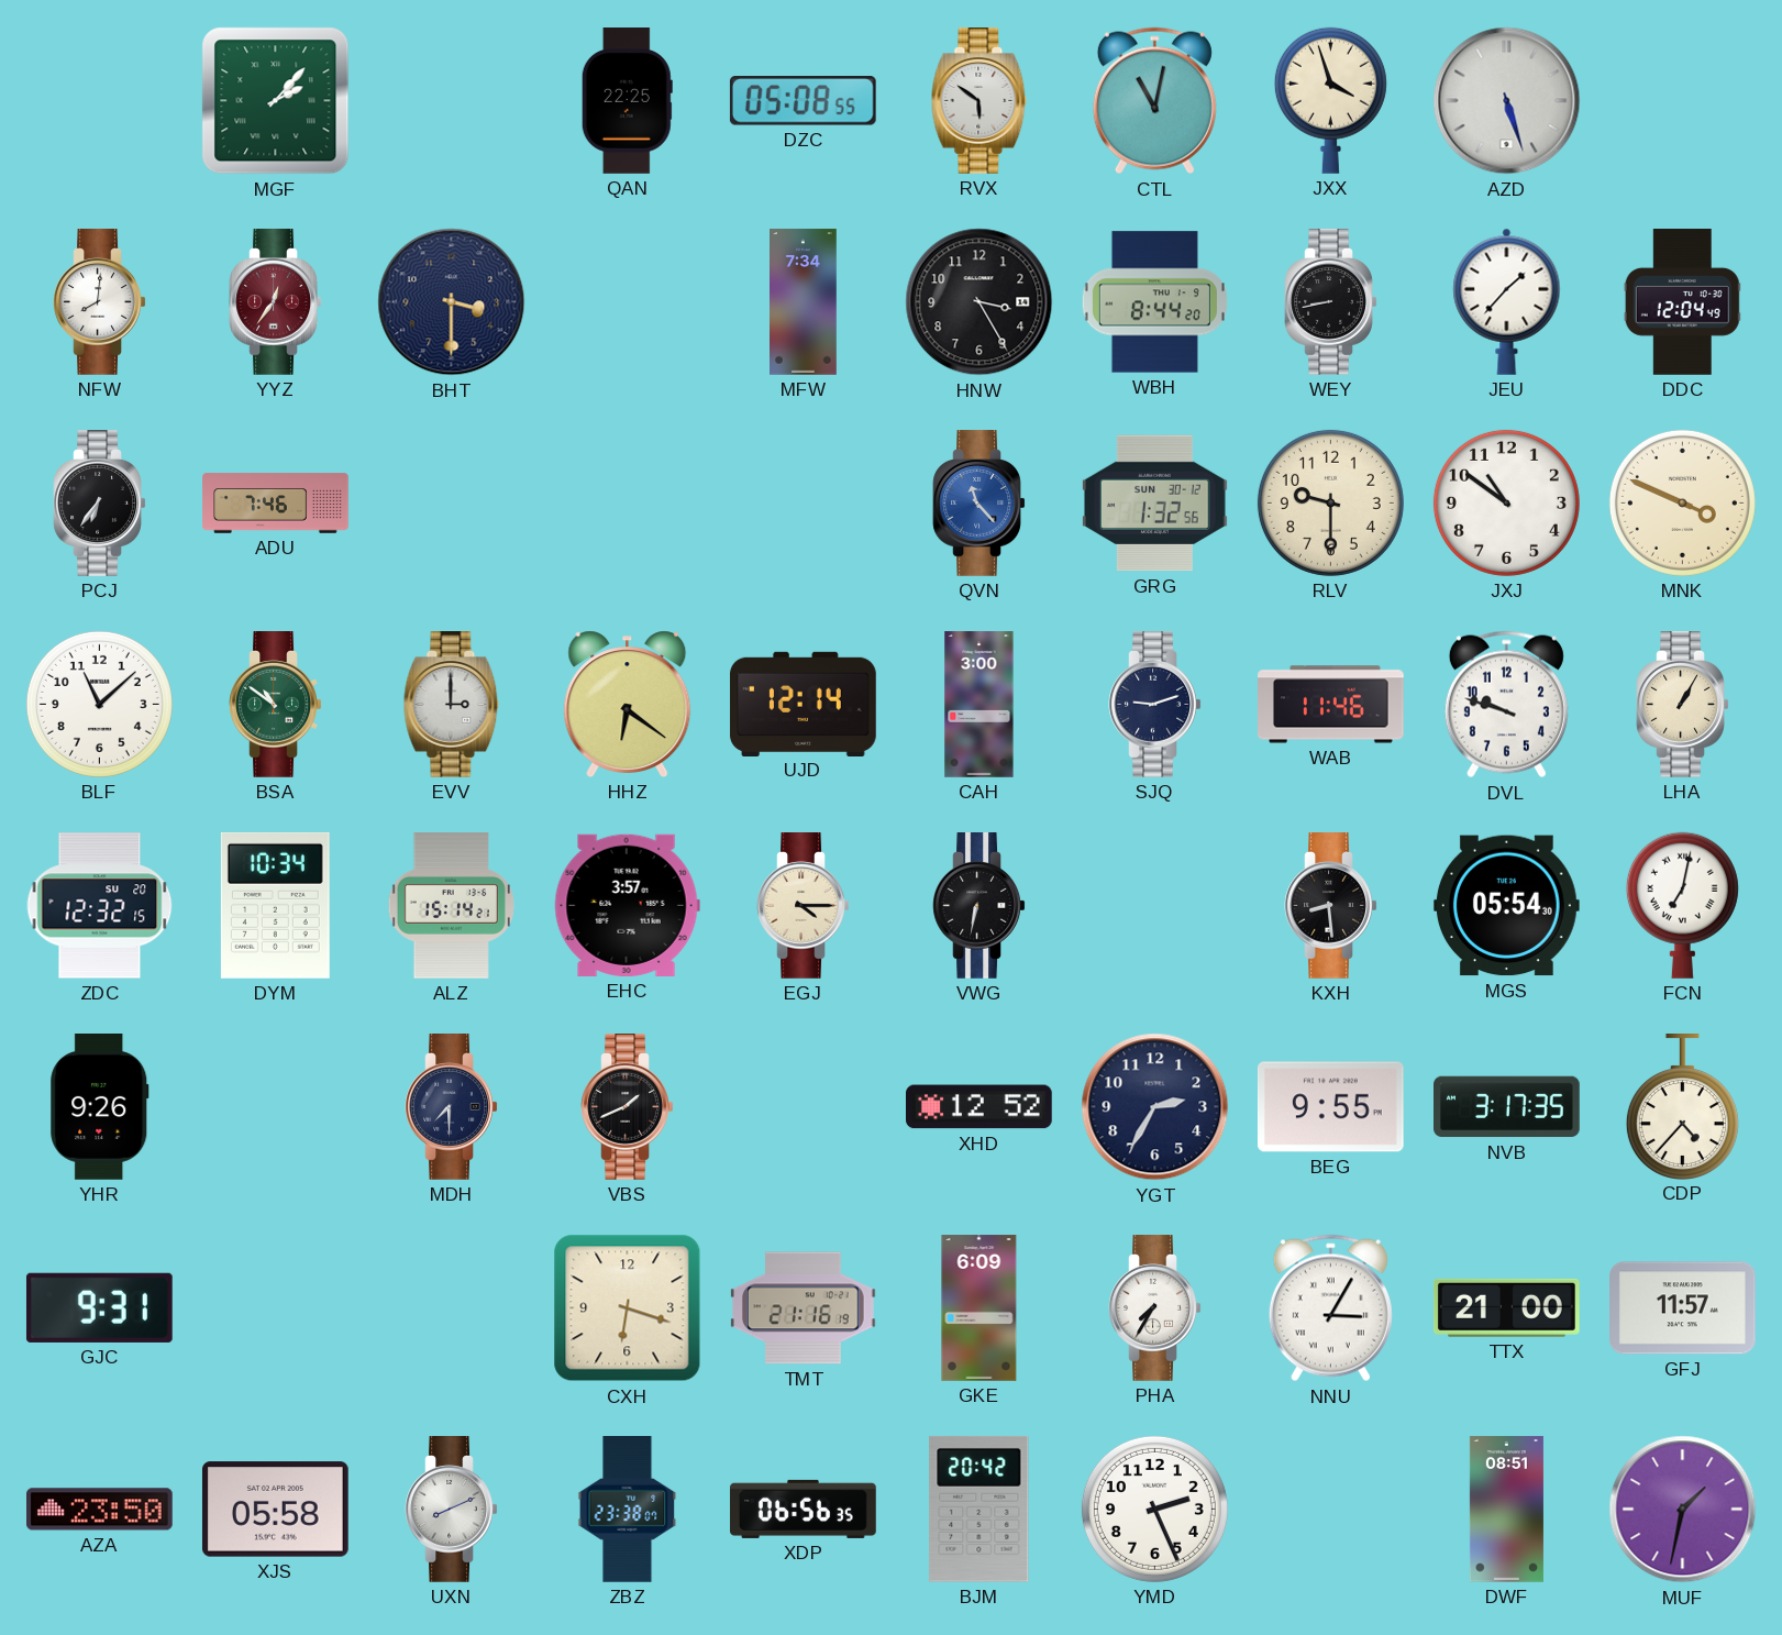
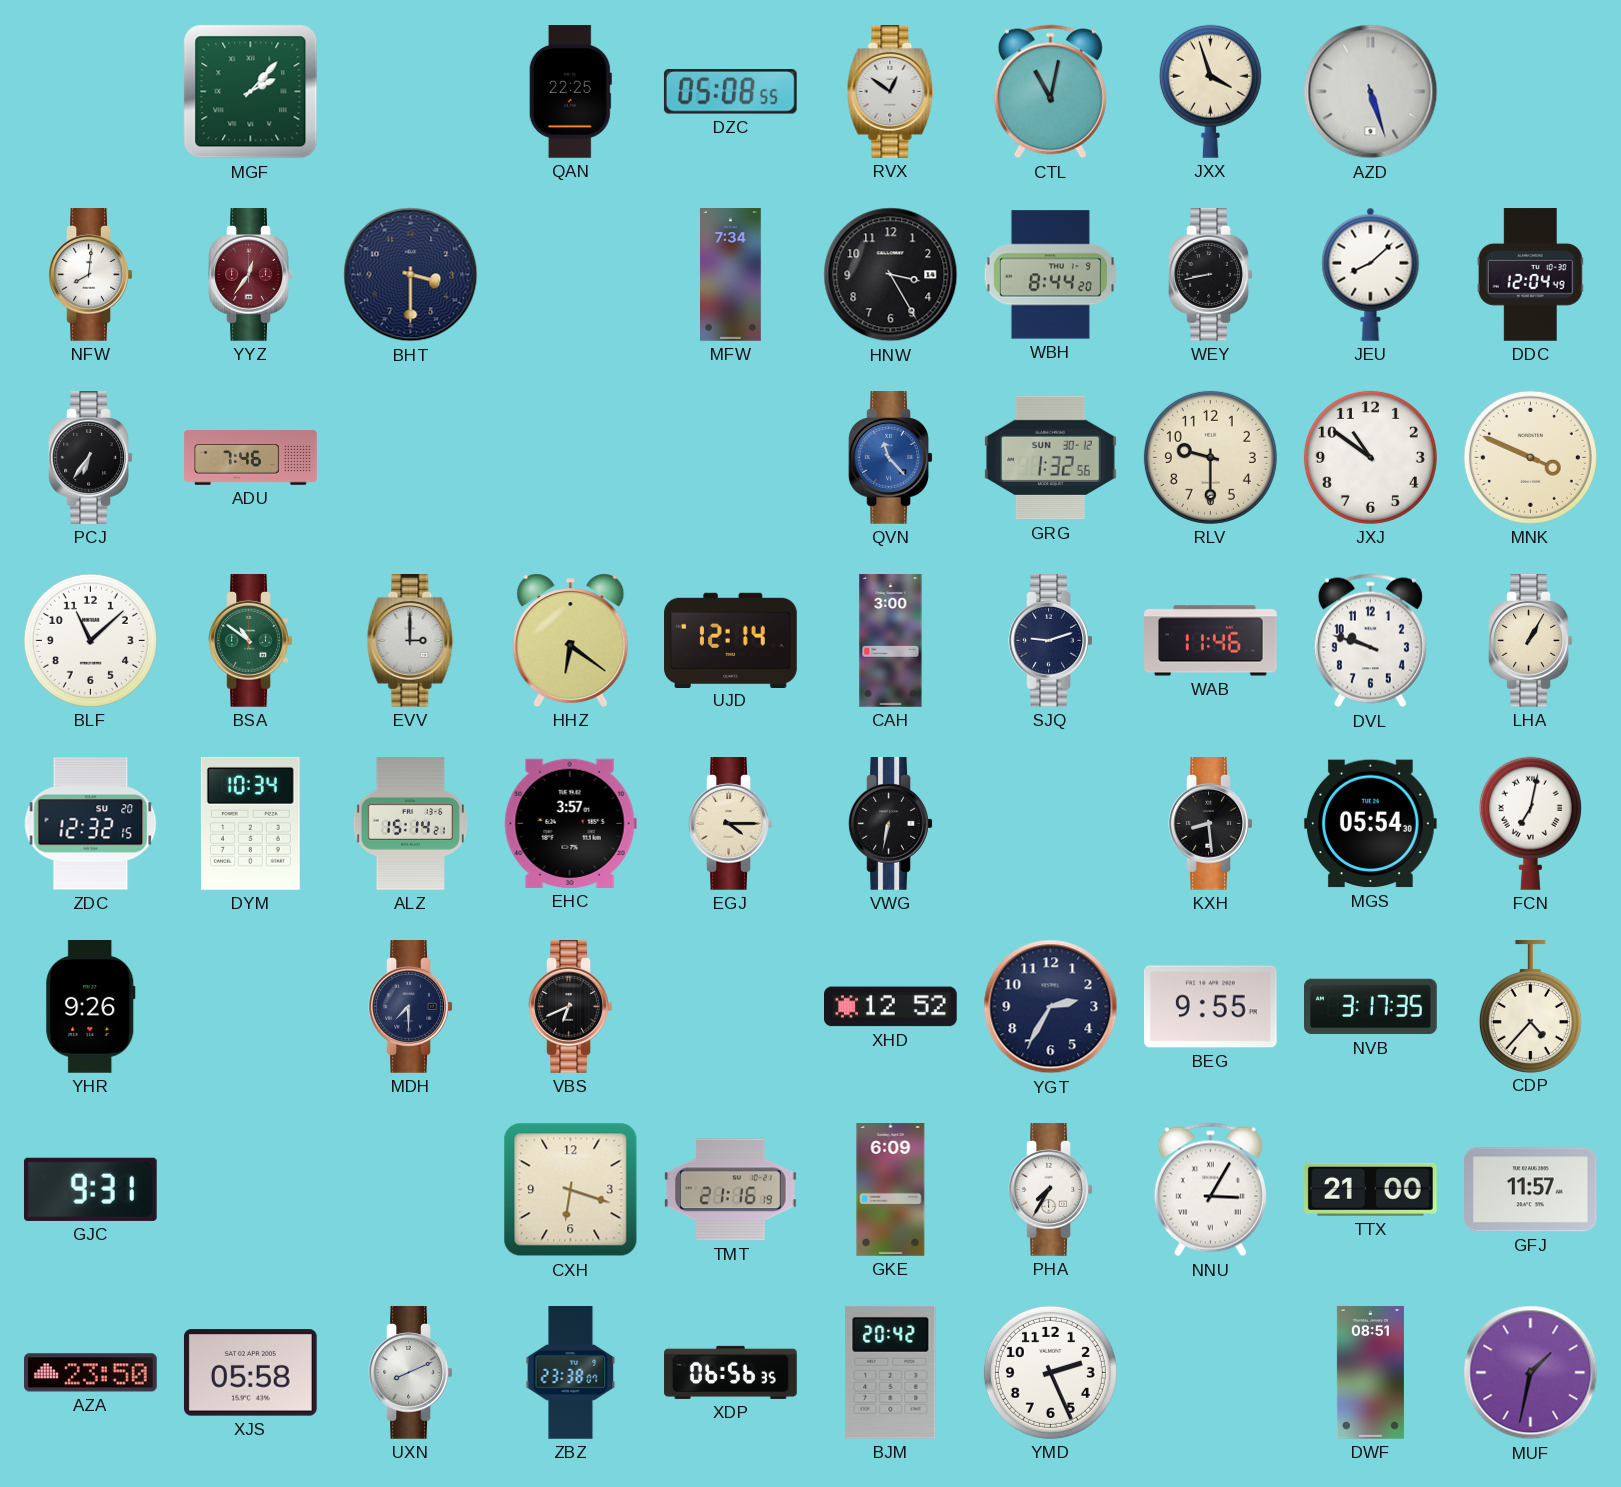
RVX: 5:51 -> 12:51
JEU: 1:37 -> 8:08
VBS: 1:41 -> 6:41
